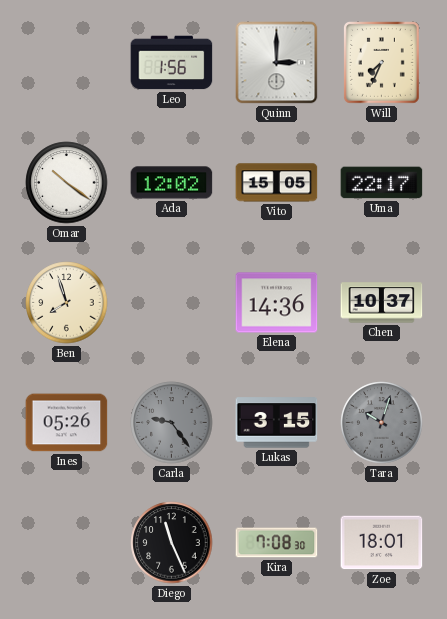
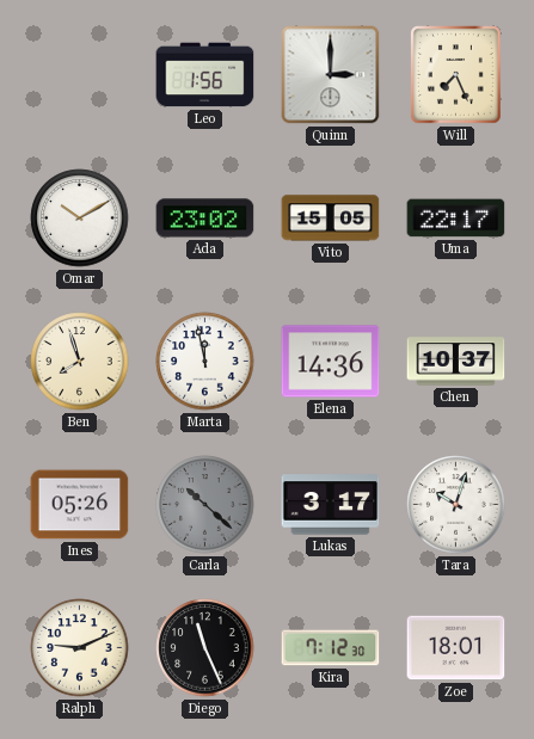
Will: 7:34 -> 7:26
Omar: 10:21 -> 10:10
Ada: 12:02 -> 23:02
Marta: none -> 11:58
Carla: 9:24 -> 10:22
Lukas: 3:15 -> 3:17
Tara dial: grey -> white
Ralph: none -> 9:11
Kira: 7:08 -> 7:12
